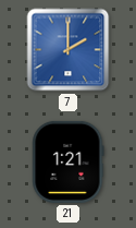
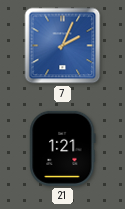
7: 2:00 -> 2:04
